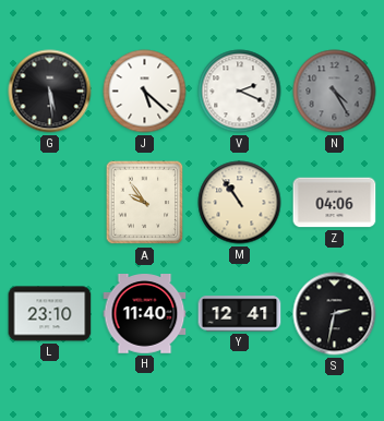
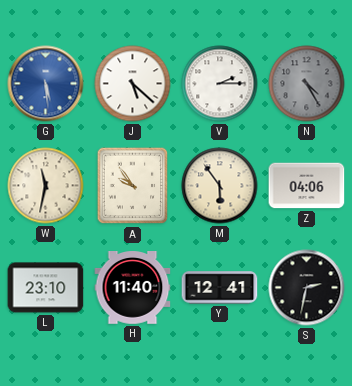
G dial: black -> blue
V: 2:19 -> 2:15
W: none -> 11:32
M: 10:54 -> 5:54
